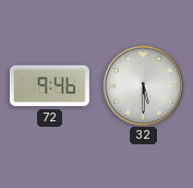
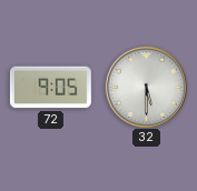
72: 9:46 -> 9:05
